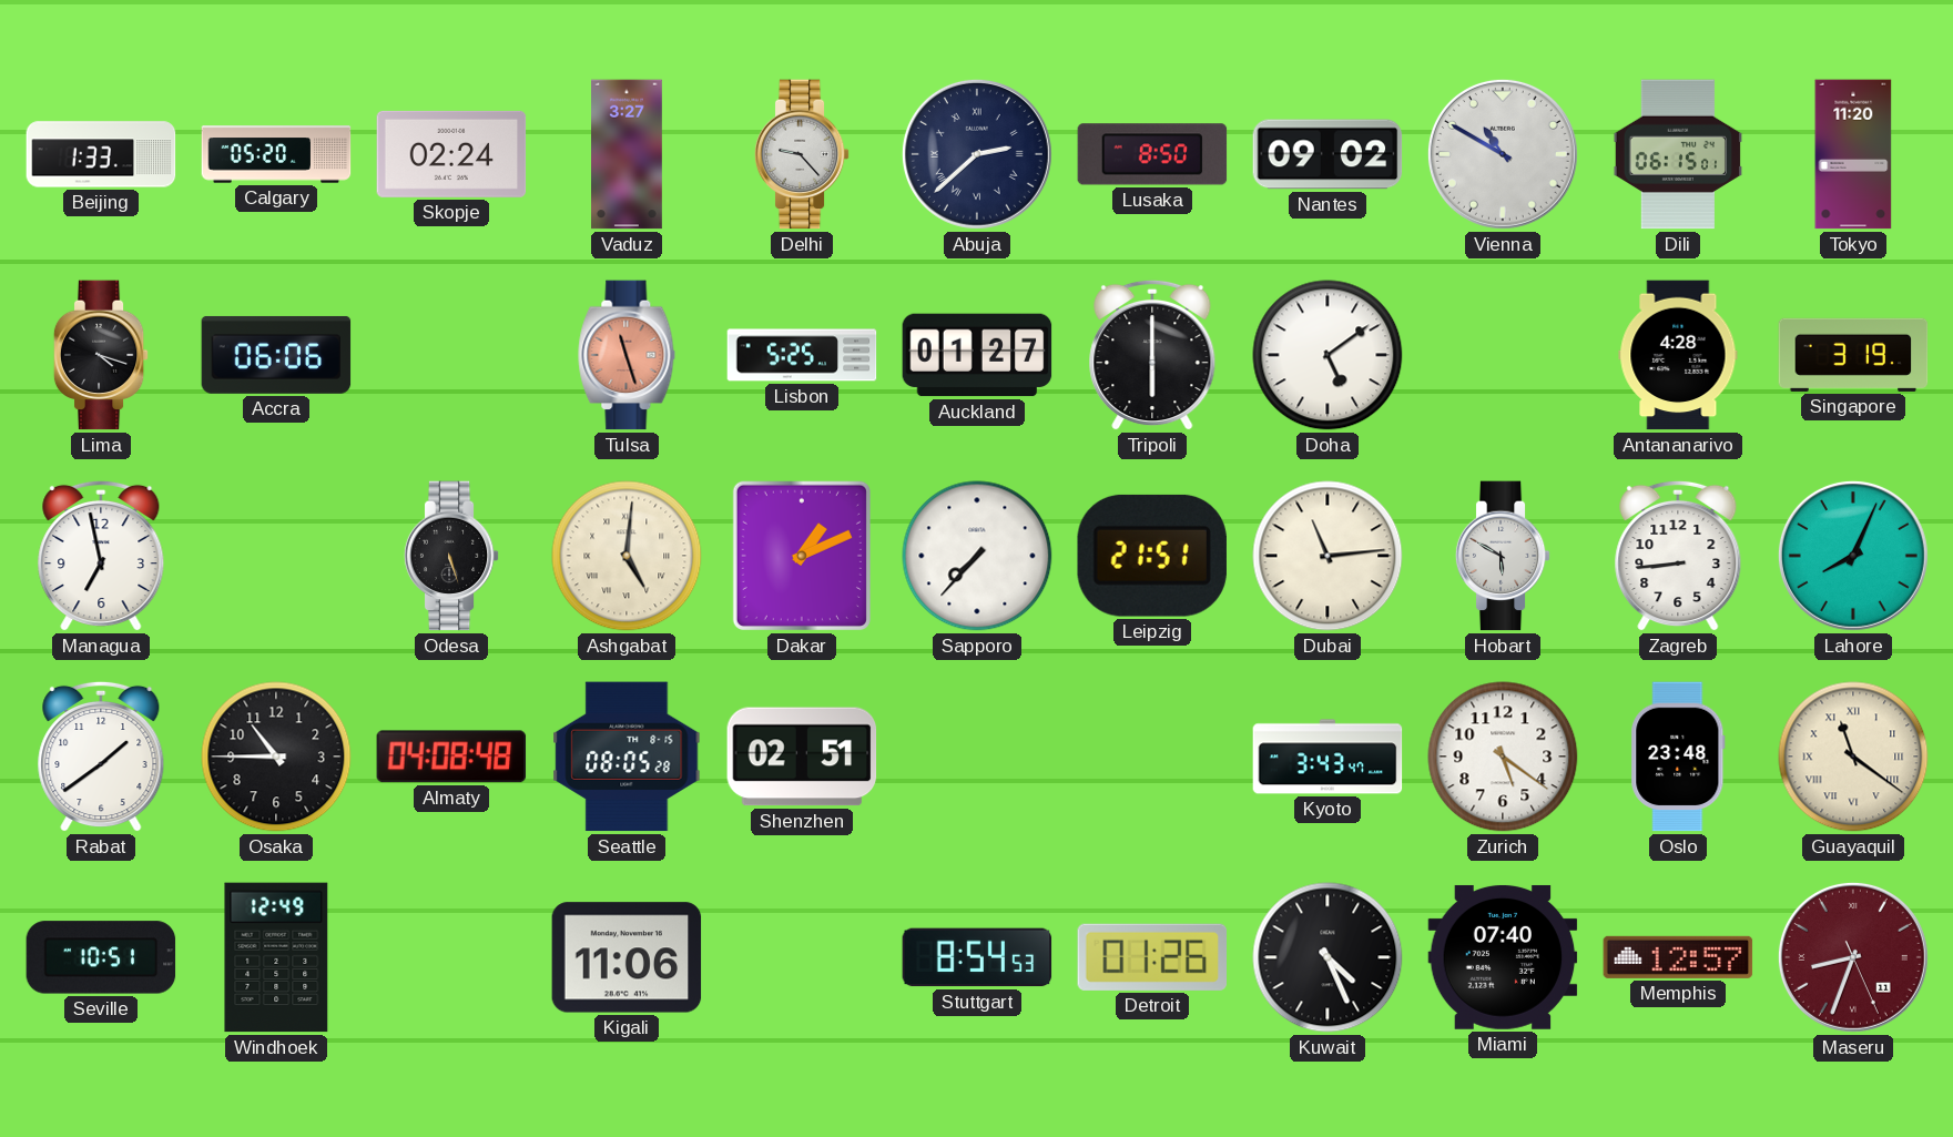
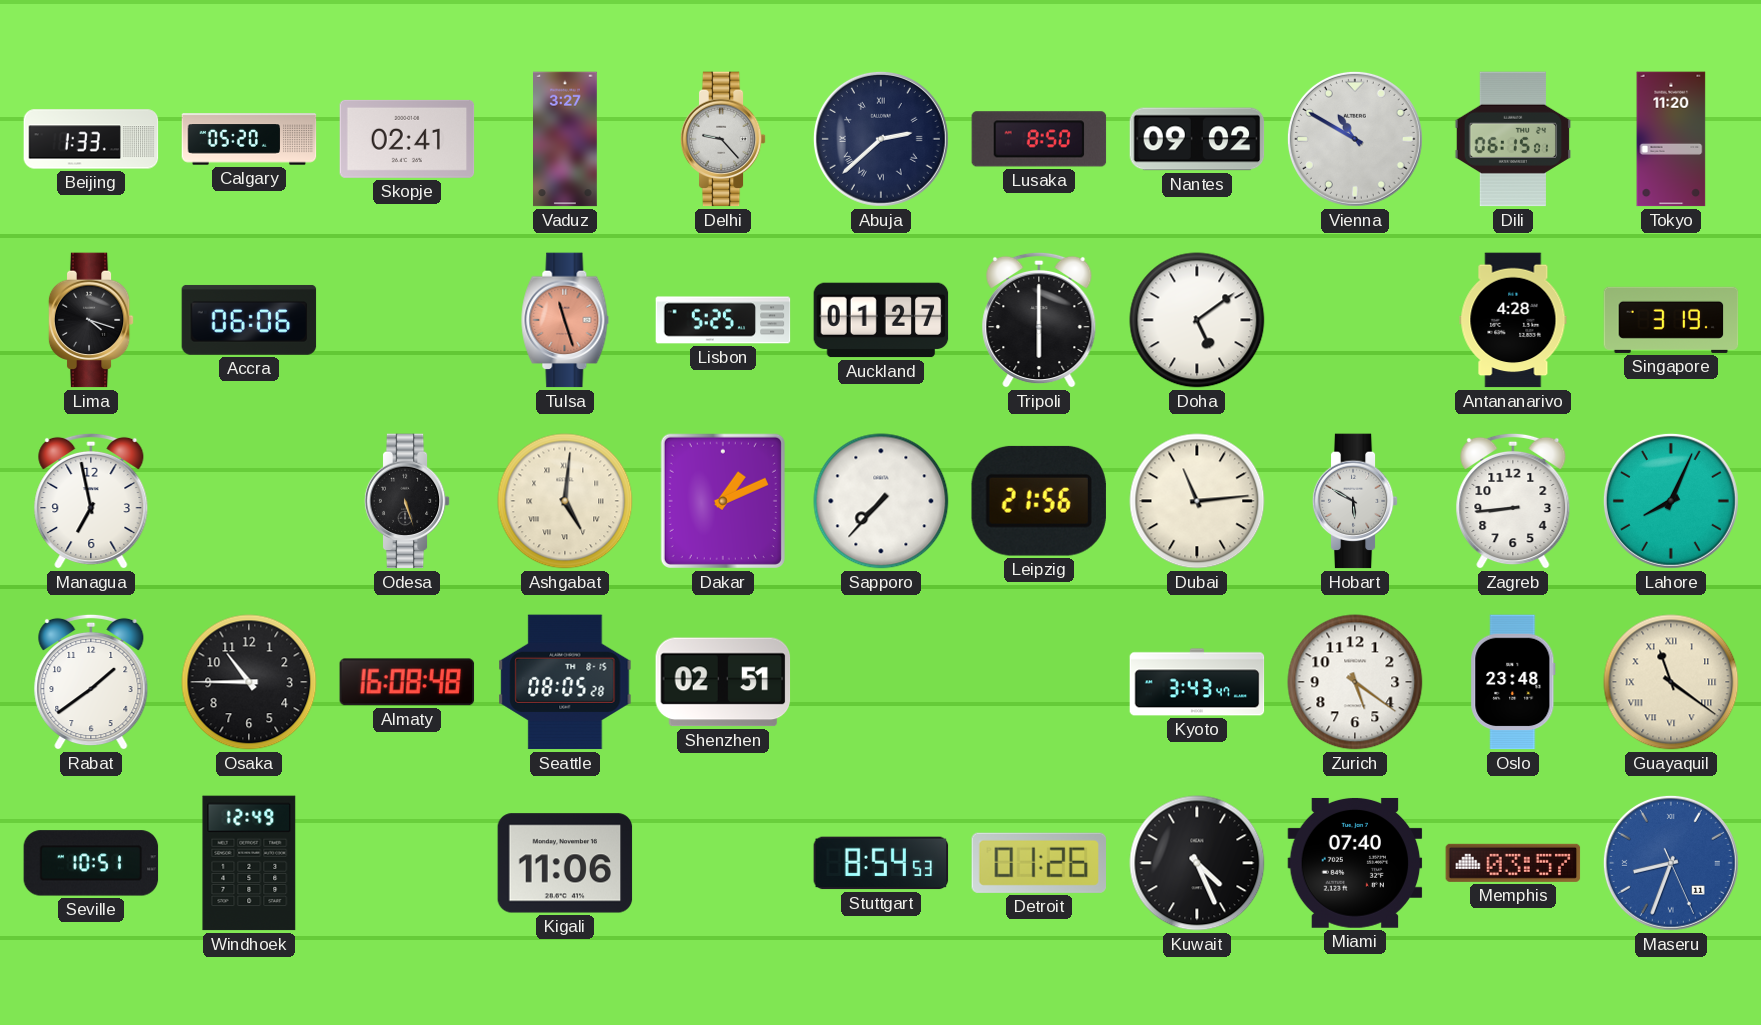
Skopje: 02:24 -> 02:41
Leipzig: 21:51 -> 21:56
Almaty: 04:08 -> 16:08
Memphis: 12:57 -> 03:57
Maseru dial: burgundy -> blue
